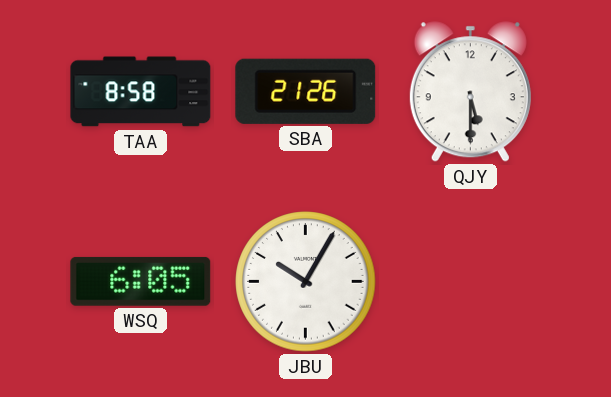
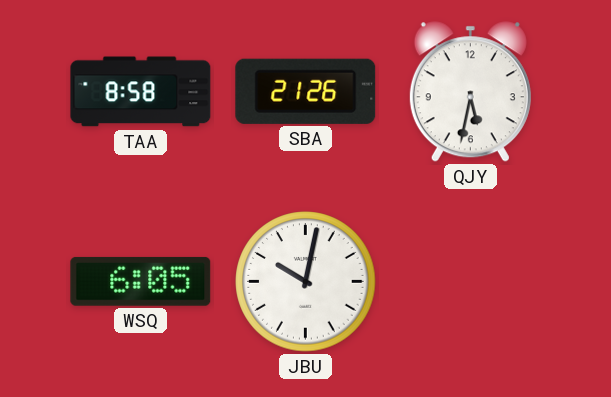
QJY: 5:30 -> 5:32
JBU: 10:05 -> 10:02
